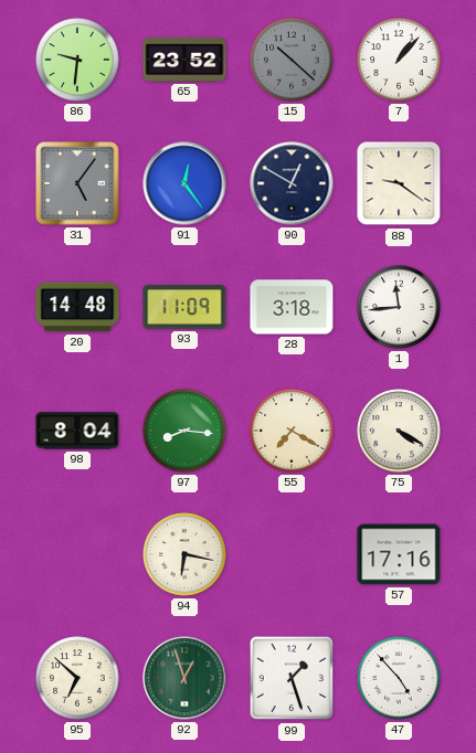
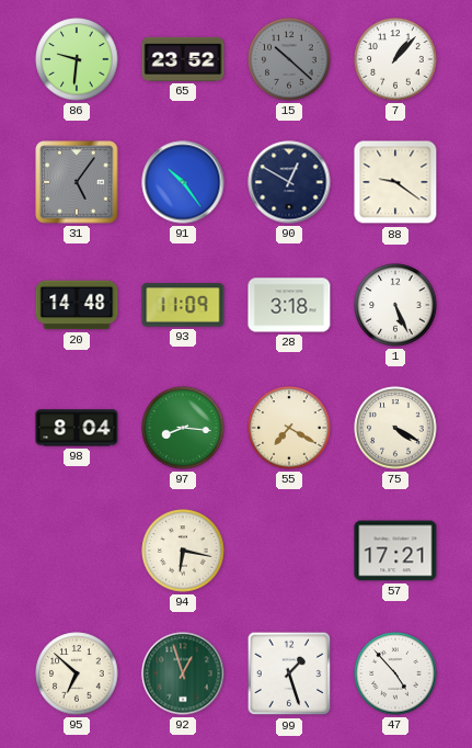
91: 12:24 -> 10:24
1: 11:44 -> 5:26
57: 17:16 -> 17:21
